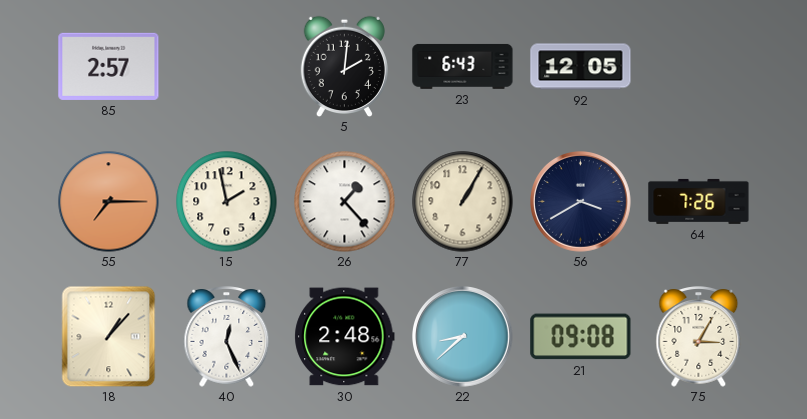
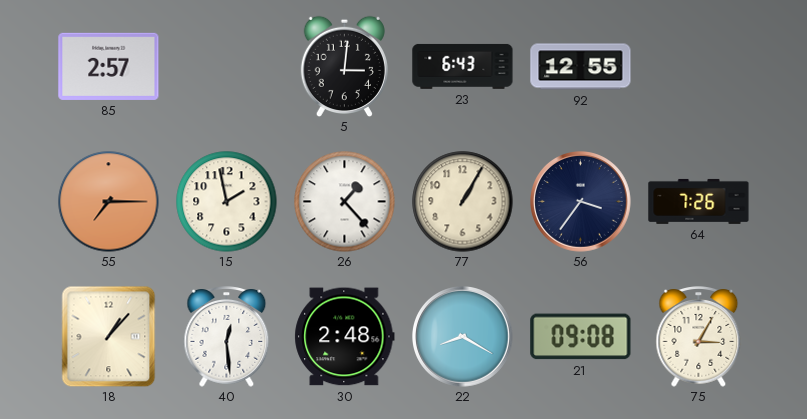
5: 2:01 -> 3:01
92: 12:05 -> 12:55
56: 3:40 -> 3:36
40: 12:26 -> 12:29
22: 8:38 -> 8:20
